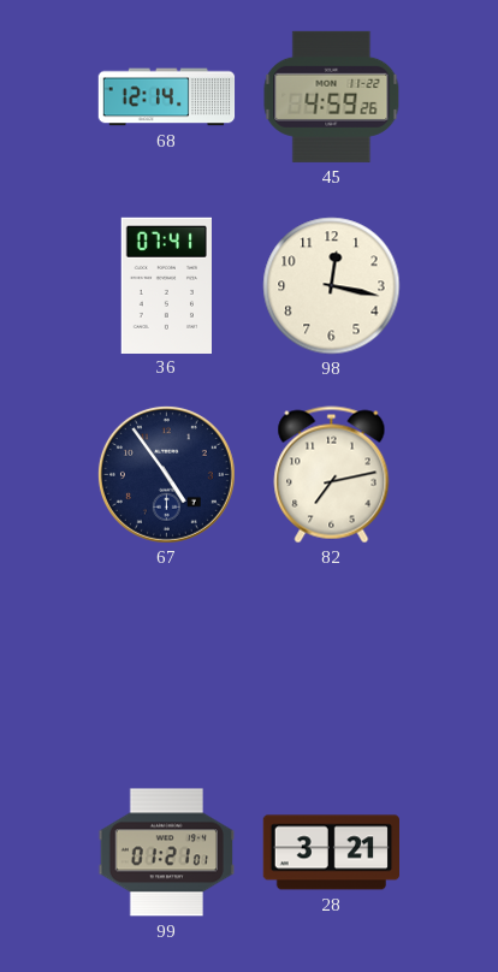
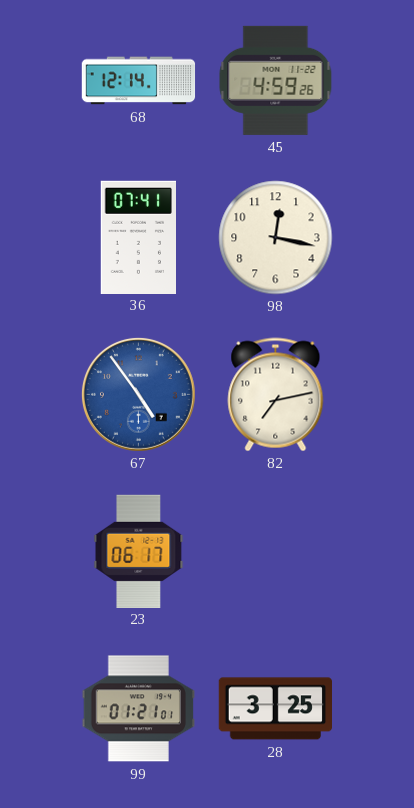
67 dial: navy -> blue
23: none -> 06:17
28: 3:21 -> 3:25
